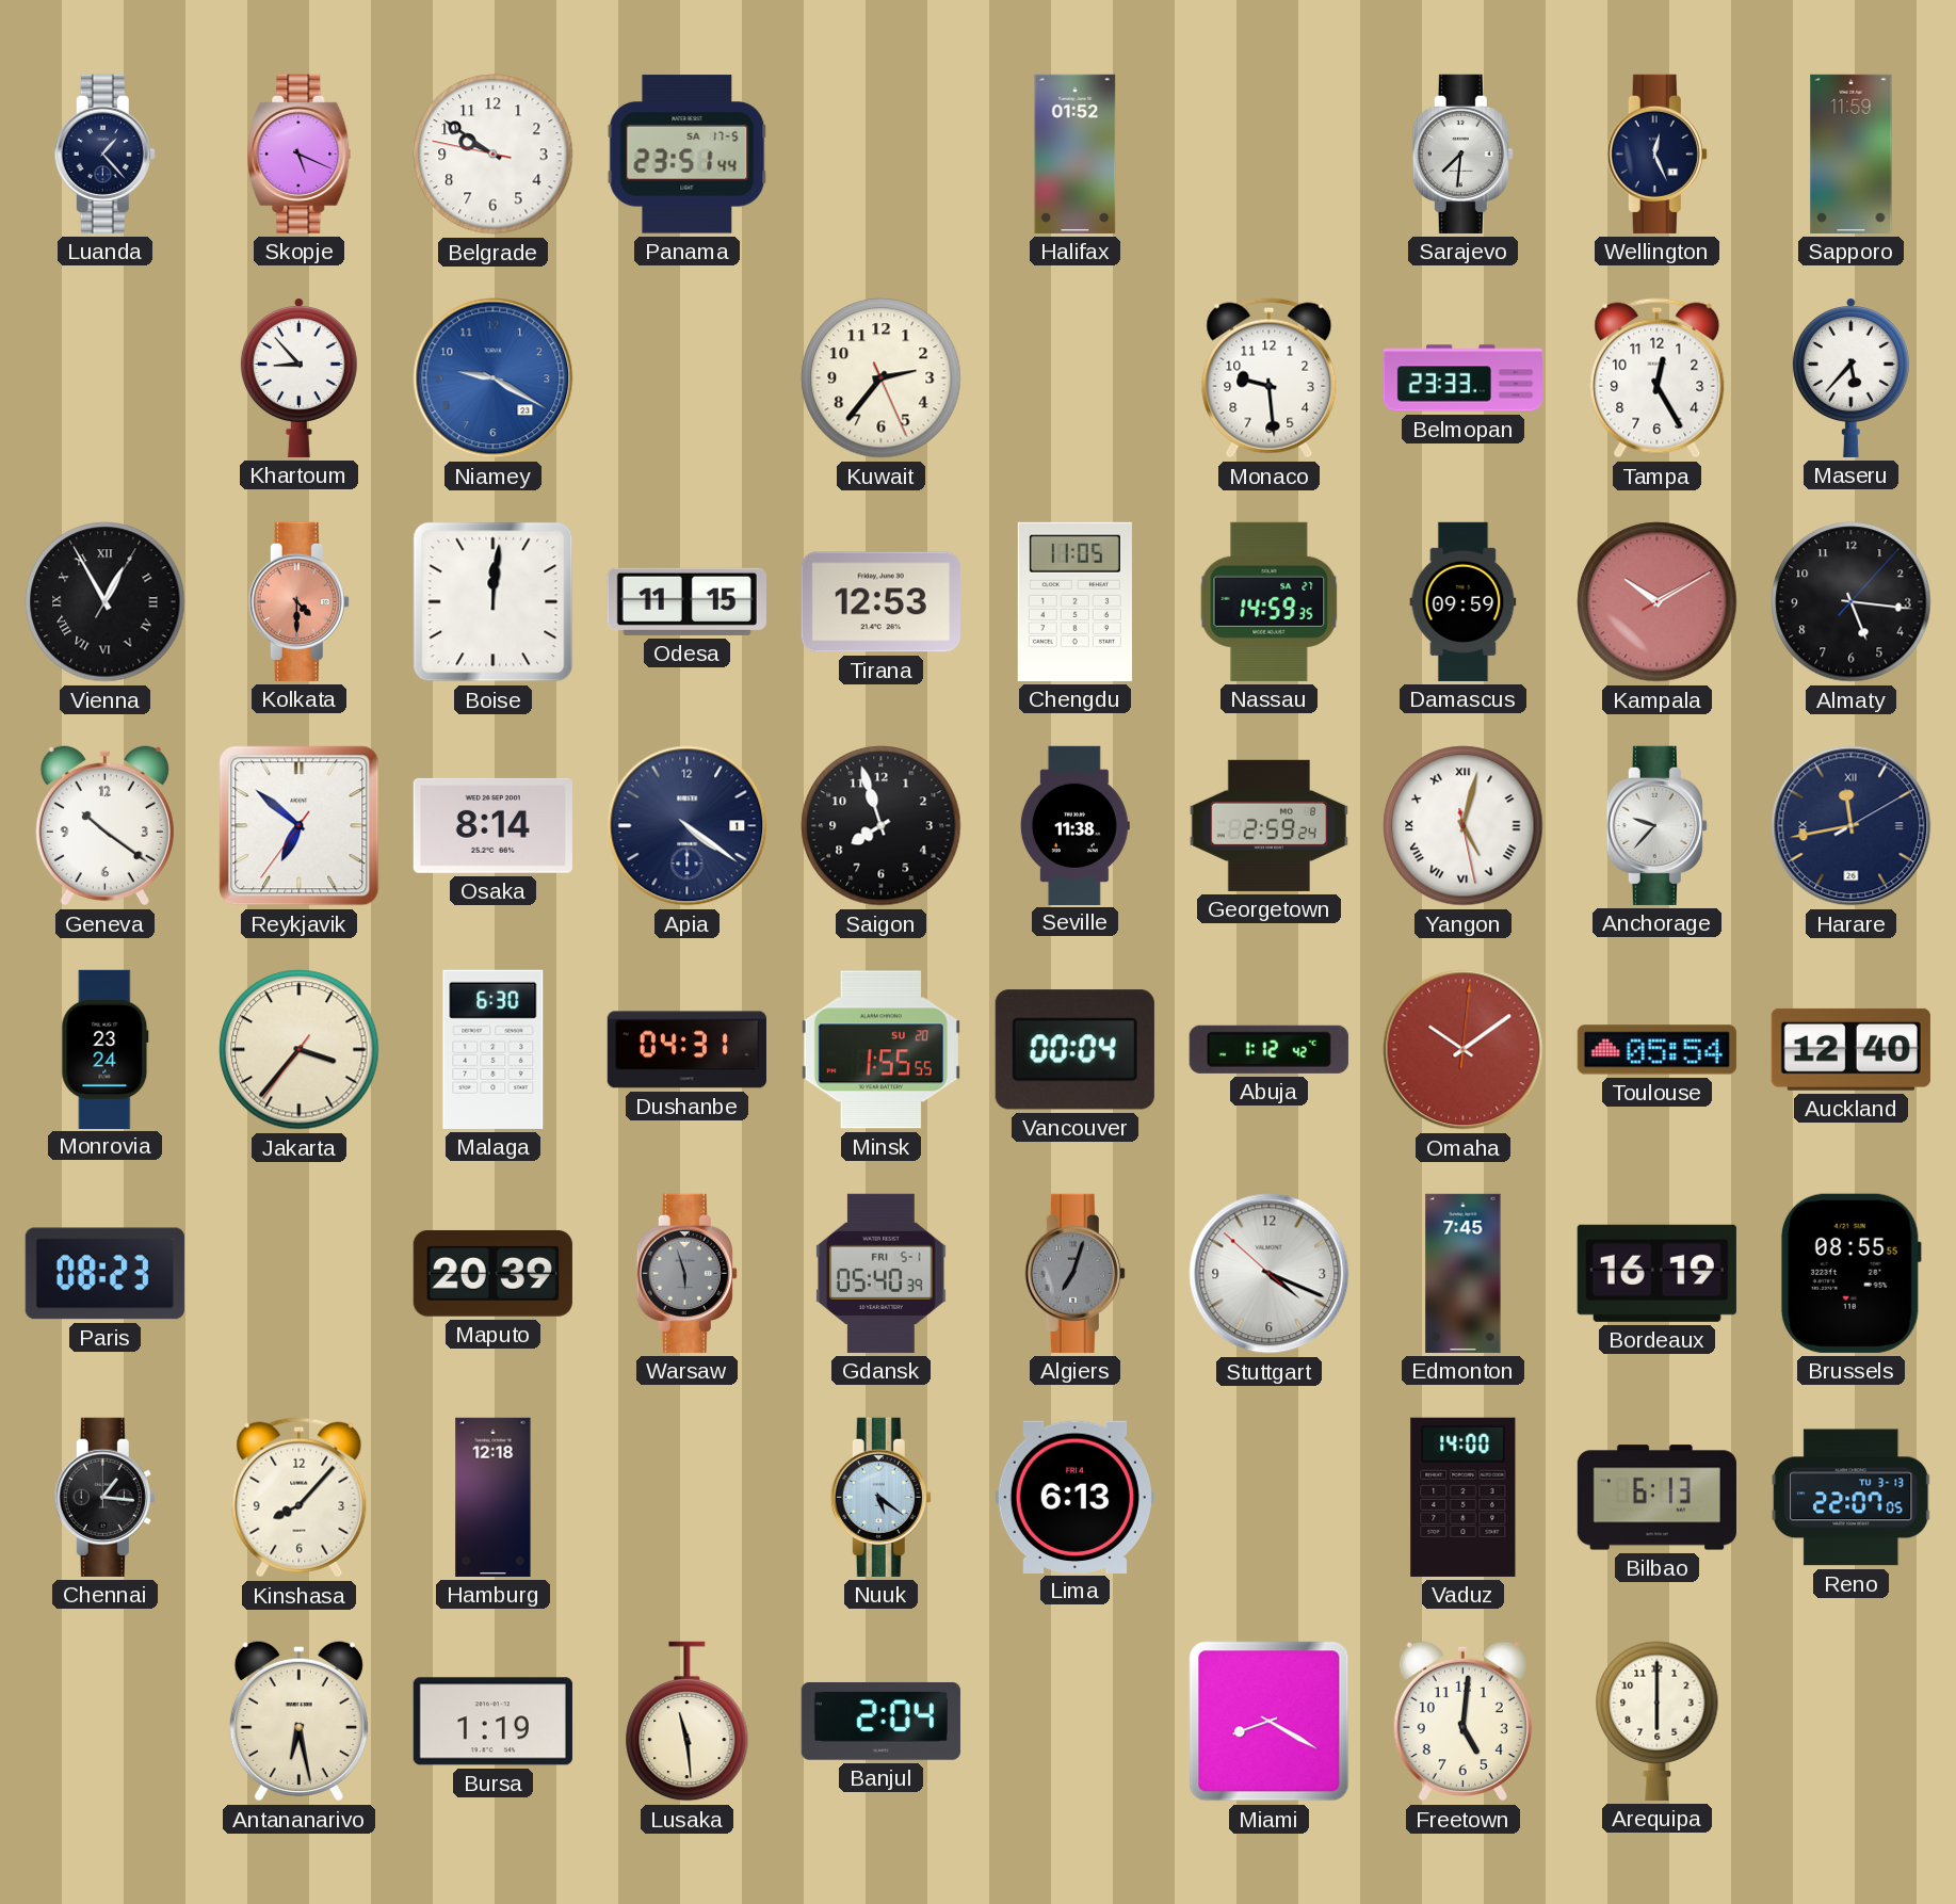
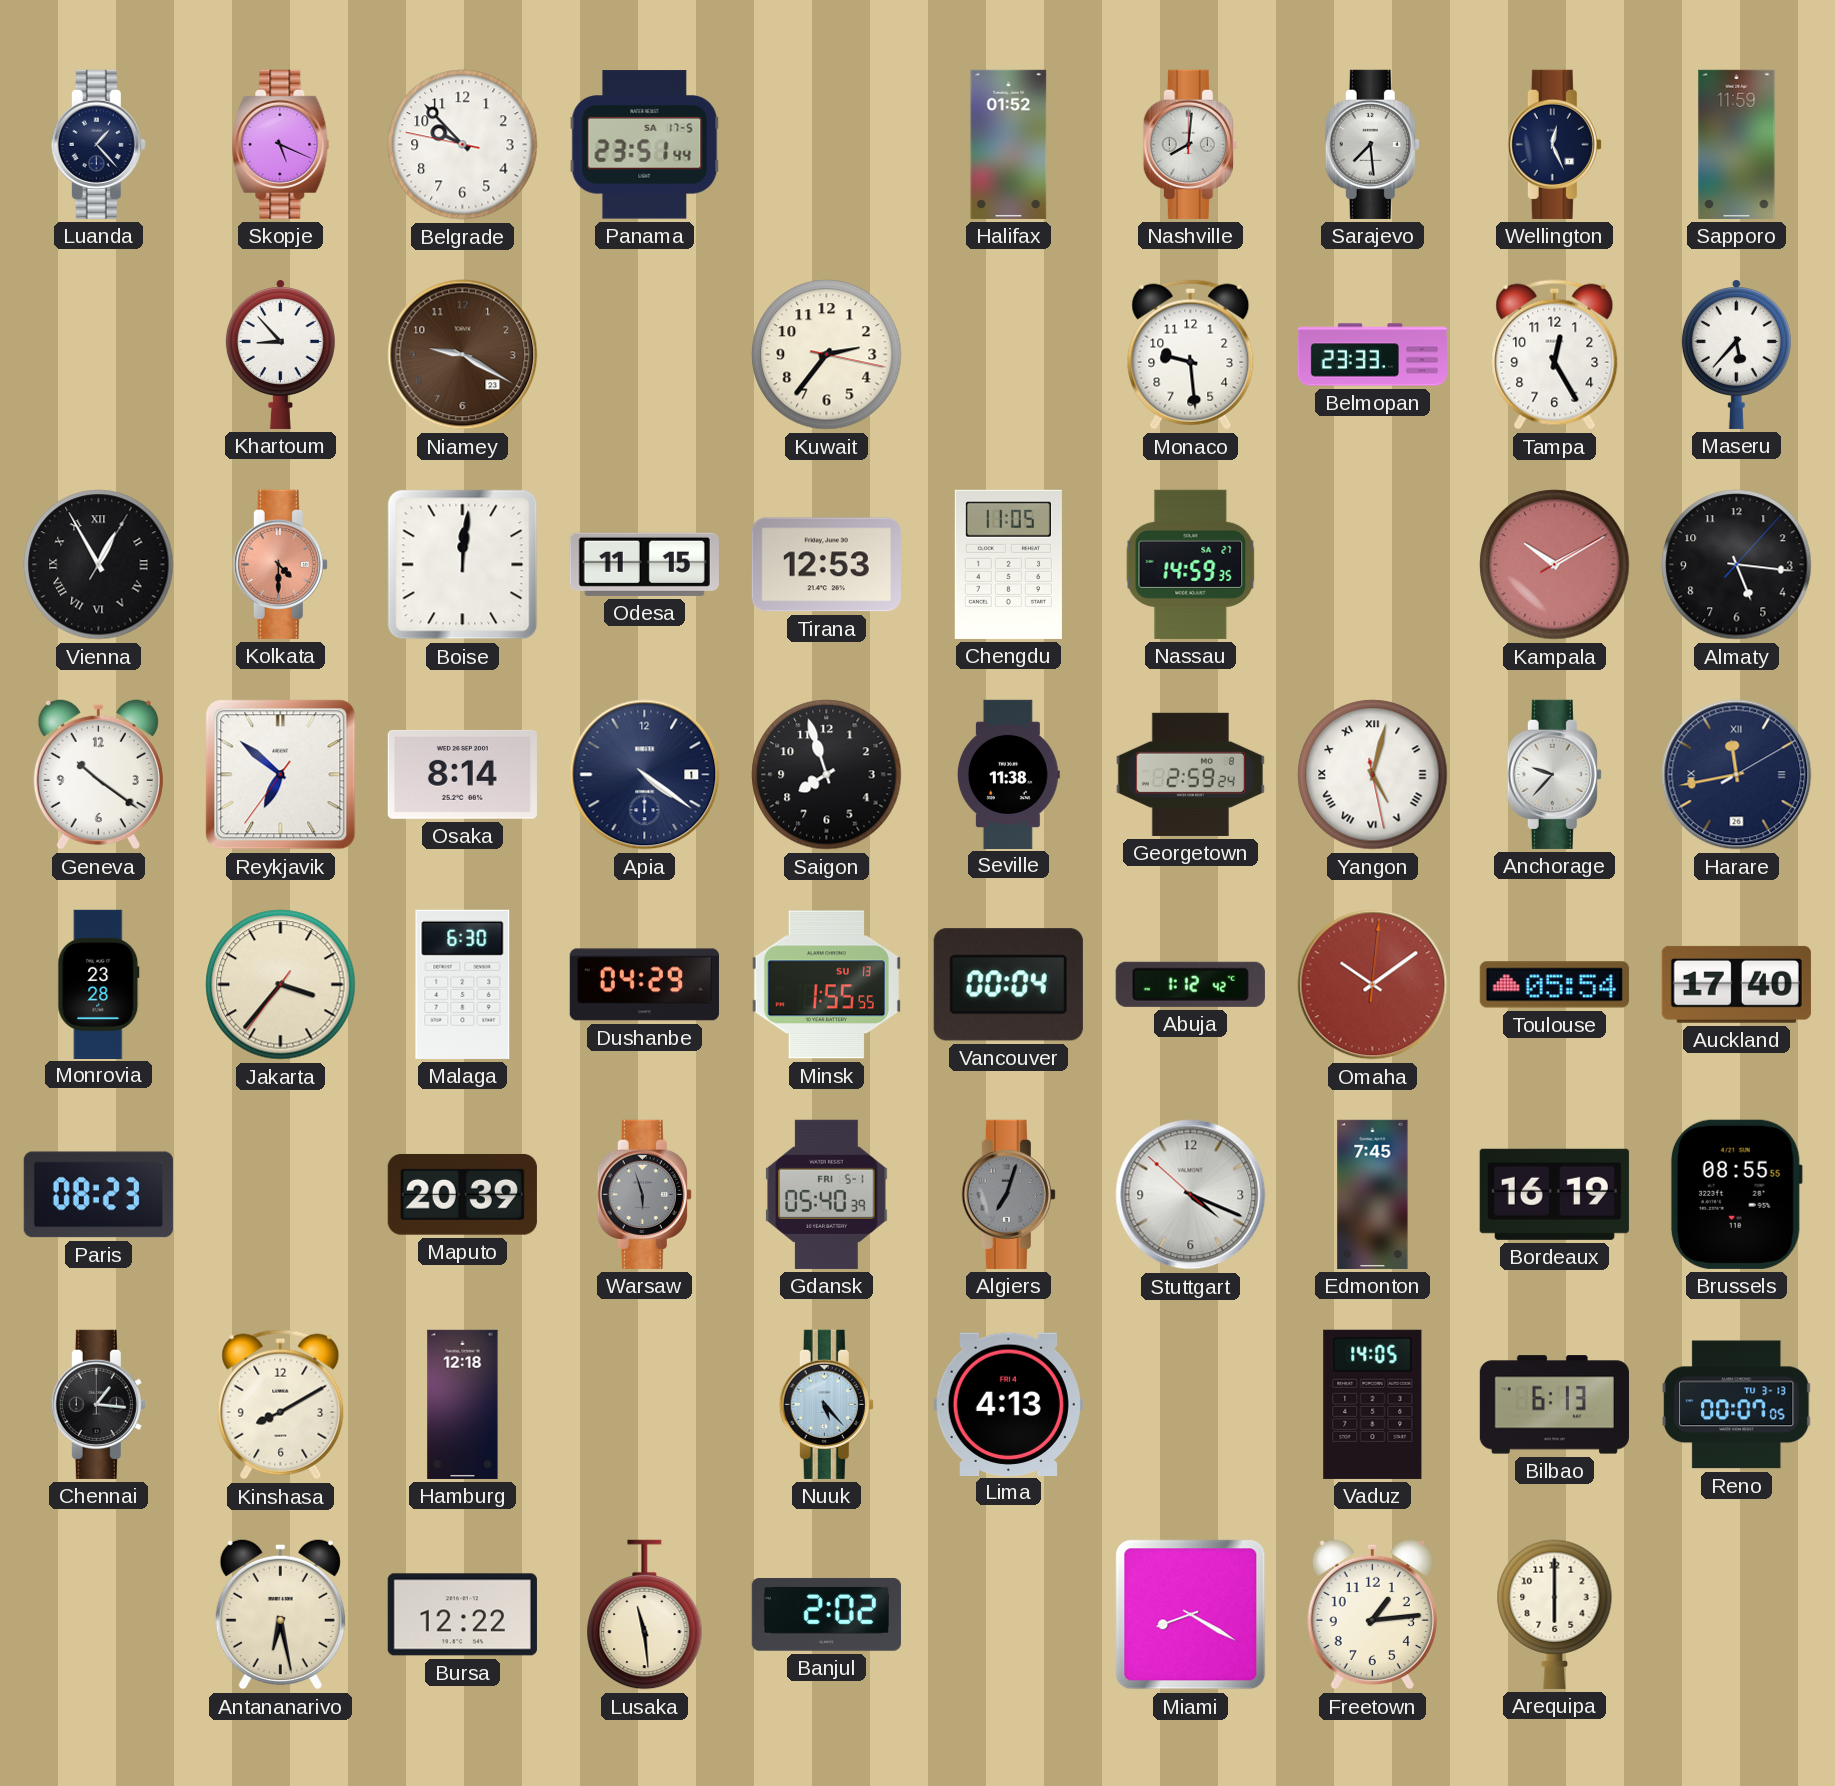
Belgrade: 9:50 -> 9:52
Nashville: none -> 8:01
Sarajevo: 7:31 -> 7:29
Niamey dial: blue -> brown
Kuwait: 2:36:26 -> 2:36:17
Damascus: 09:59 -> none
Monrovia: 23:24 -> 23:28
Dushanbe: 04:31 -> 04:29
Minsk date: SU 20 -> SU 13
Auckland: 12:40 -> 17:40
Kinshasa: 8:07 -> 8:10
Nuuk: 5:21 -> 5:23
Lima: 6:13 -> 4:13
Vaduz: 14:00 -> 14:05
Reno: 22:07 -> 00:07
Bursa: 1:19 -> 12:22
Banjul: 2:04 -> 2:02
Freetown: 5:01 -> 1:14
